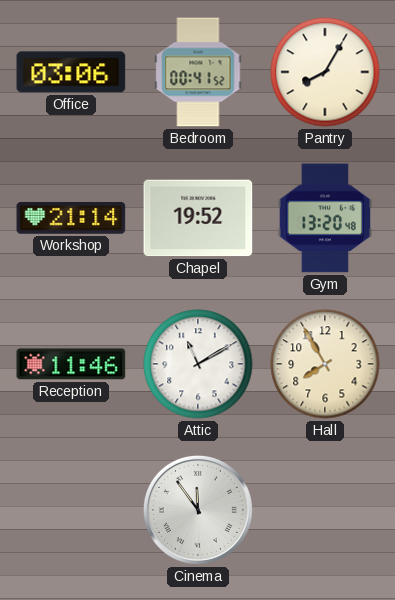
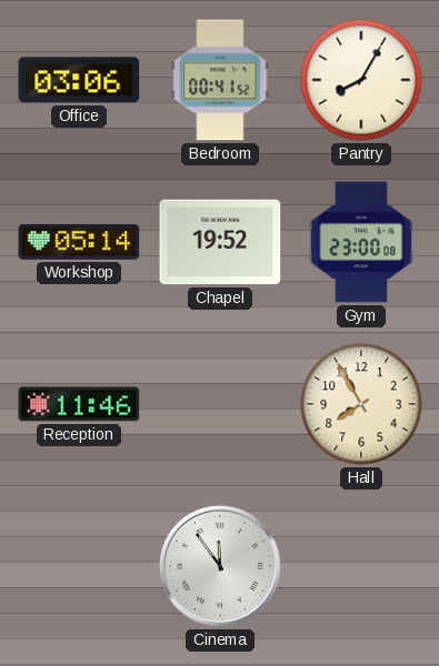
Workshop: 21:14 -> 05:14
Gym: 13:20 -> 23:00
Attic: 11:10 -> none
